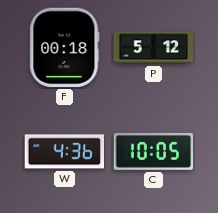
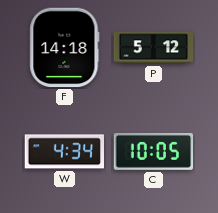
F: 00:18 -> 14:18
W: 4:36 -> 4:34
